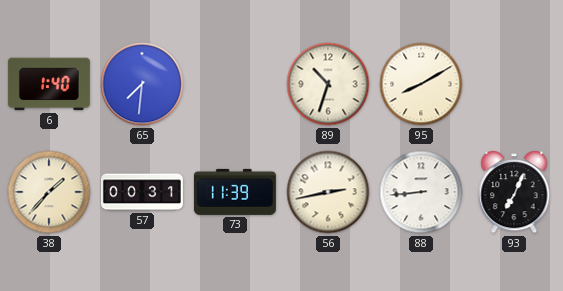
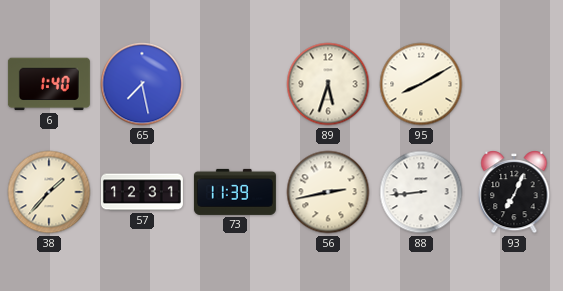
65: 7:31 -> 7:28
89: 10:33 -> 5:33
57: 00:31 -> 12:31
